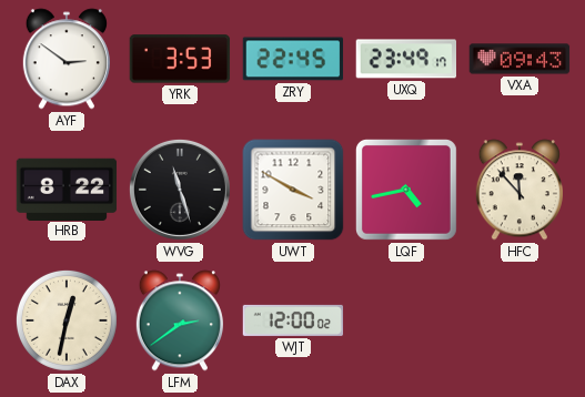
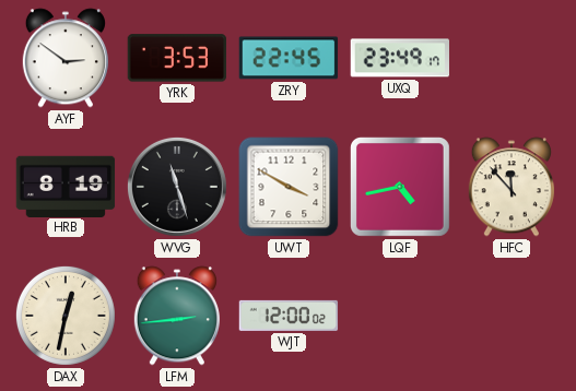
VXA: 09:43 -> none
HRB: 8:22 -> 8:19
LFM: 2:39 -> 2:44
